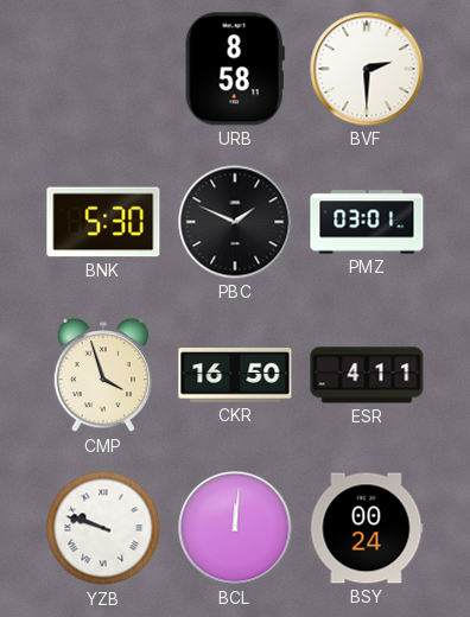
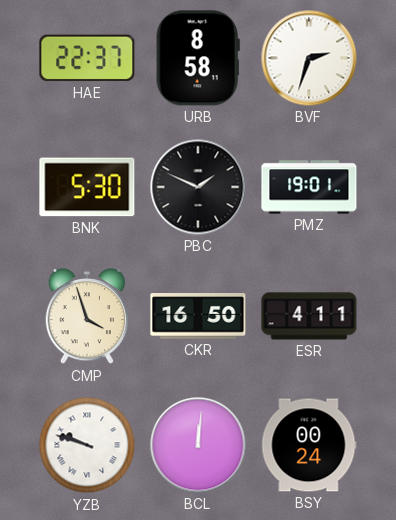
HAE: none -> 22:37
BVF: 2:30 -> 2:33
PMZ: 03:01 -> 19:01
